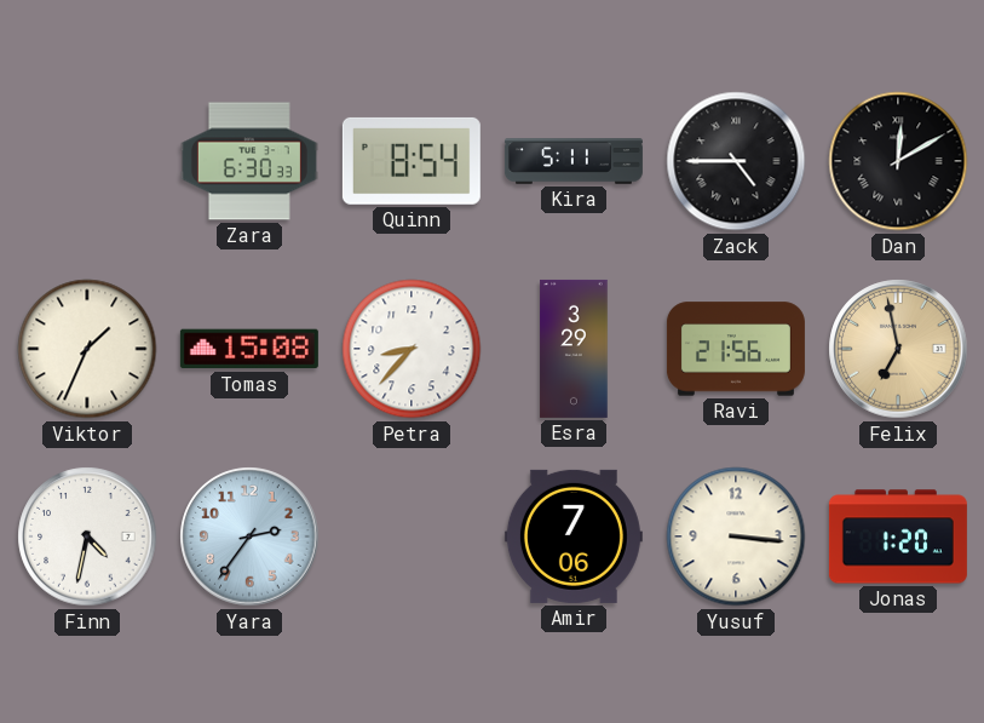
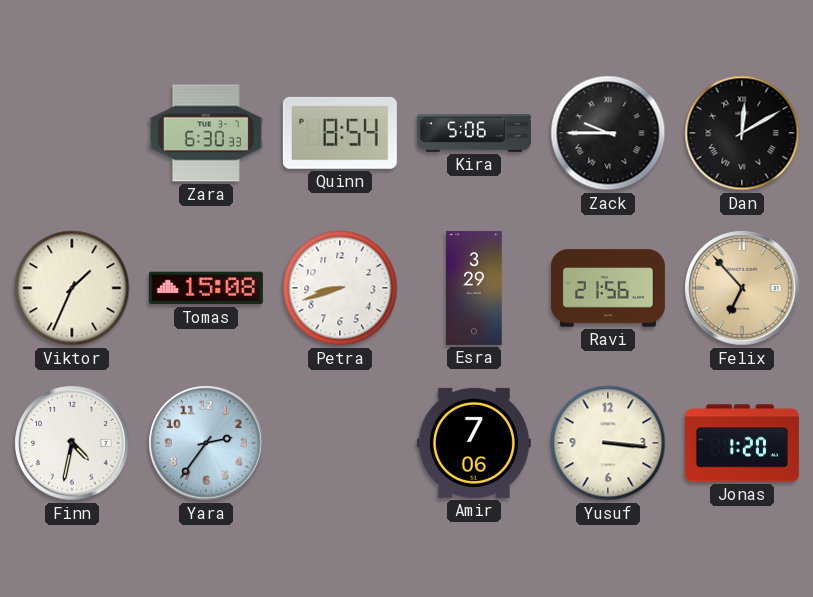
Kira: 5:11 -> 5:06
Zack: 4:45 -> 9:45
Petra: 8:37 -> 8:42
Felix: 6:58 -> 6:53
